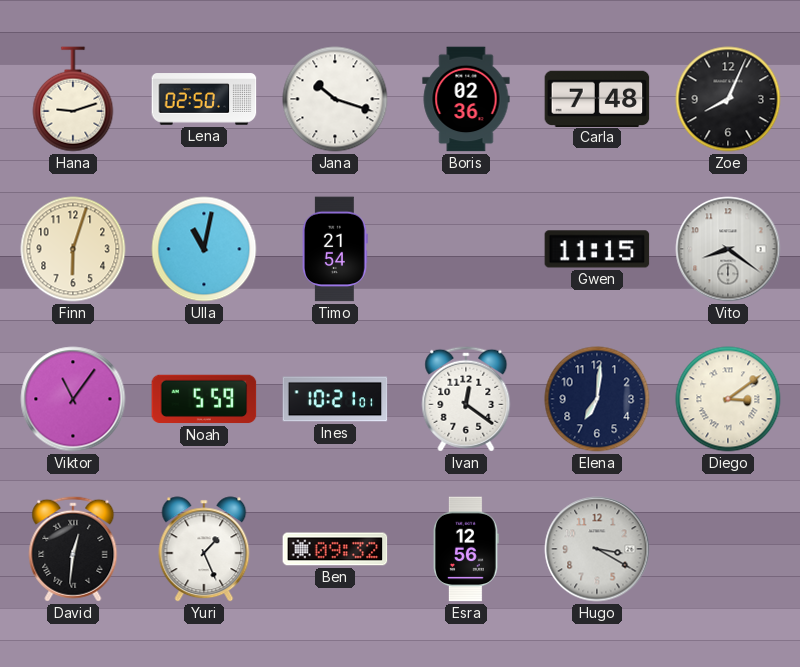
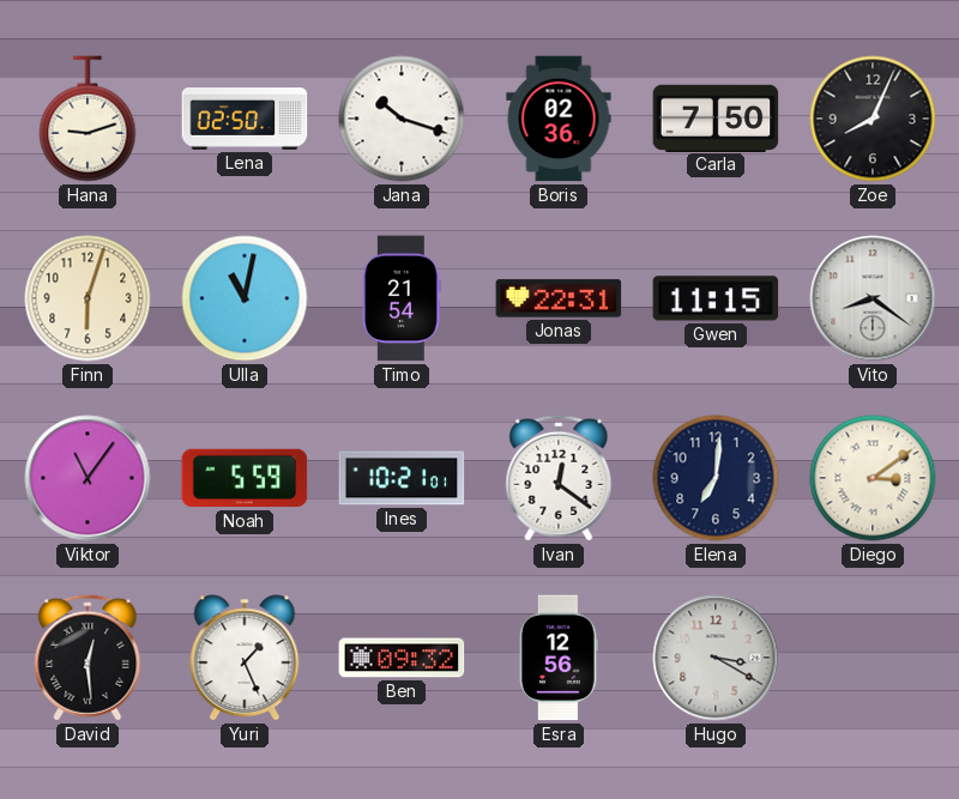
Carla: 7:48 -> 7:50
Jonas: none -> 22:31
David: 12:31 -> 12:29
